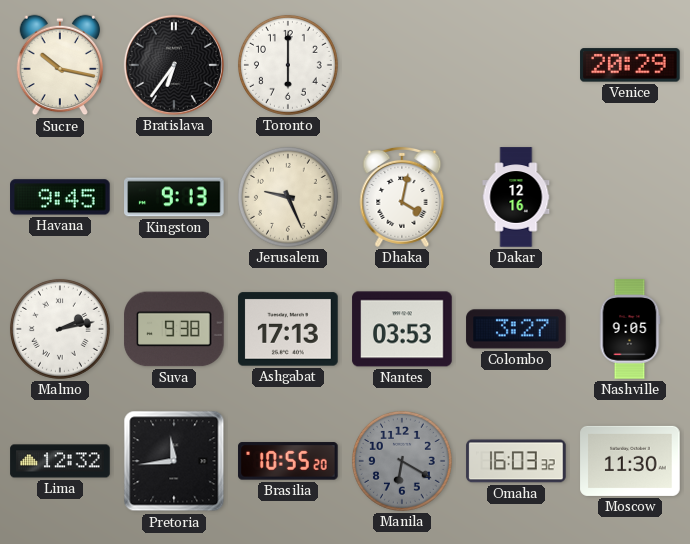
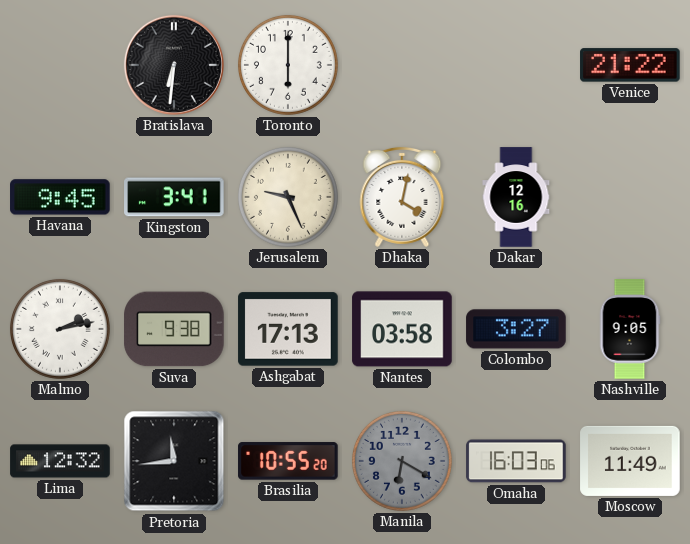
Sucre: 10:17 -> none
Bratislava: 6:36 -> 6:31
Venice: 20:29 -> 21:22
Kingston: 9:13 -> 3:41
Nantes: 03:53 -> 03:58
Omaha: 16:03:32 -> 16:03:06
Moscow: 11:30 -> 11:49
